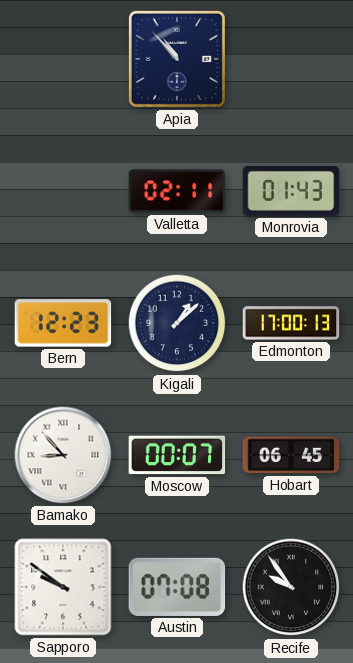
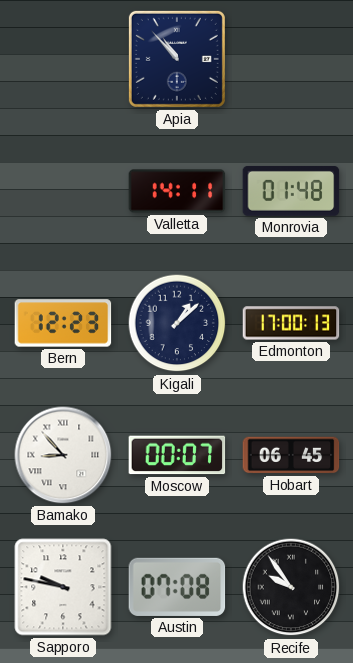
Valletta: 02:11 -> 14:11
Monrovia: 01:43 -> 01:48
Sapporo: 9:51 -> 9:47
